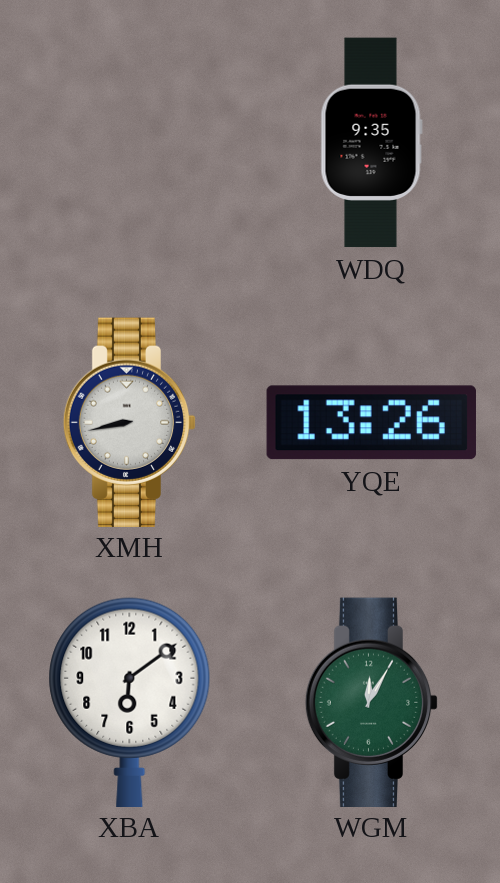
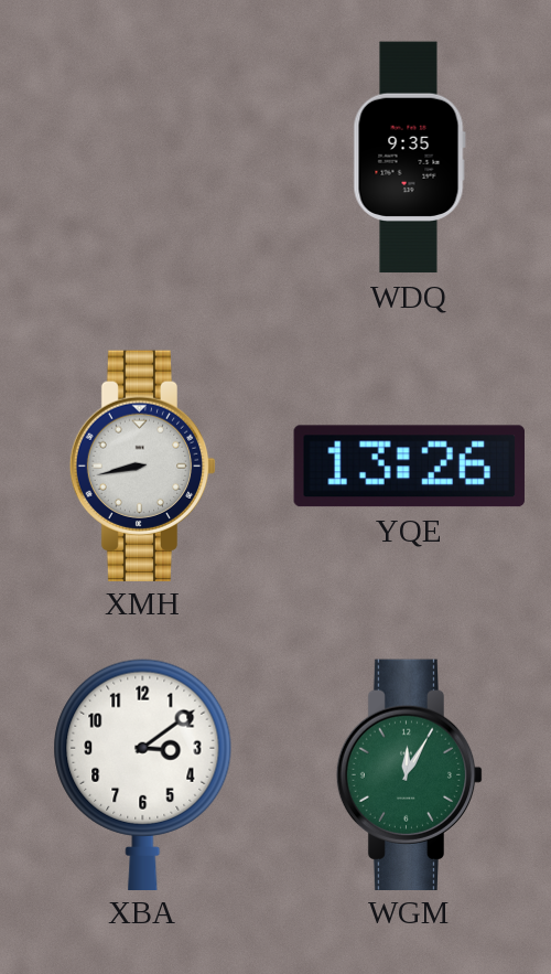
XBA: 6:09 -> 3:09
